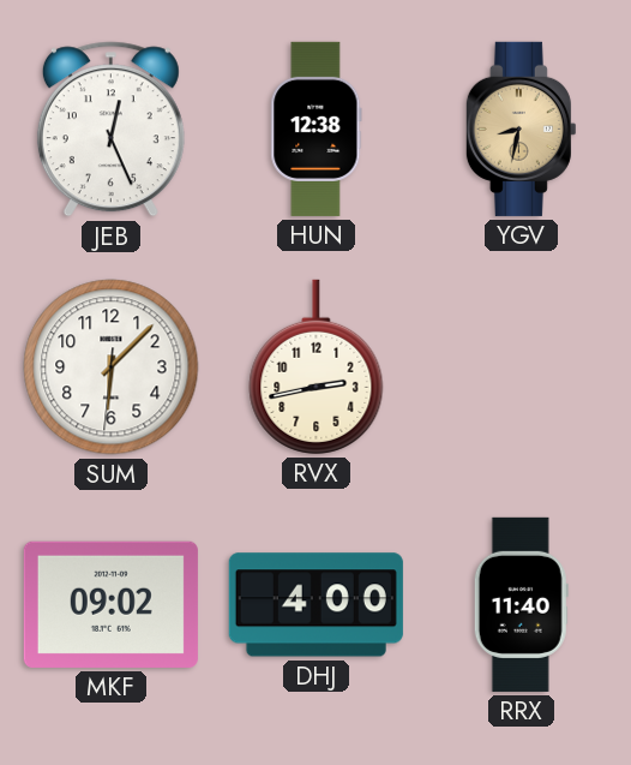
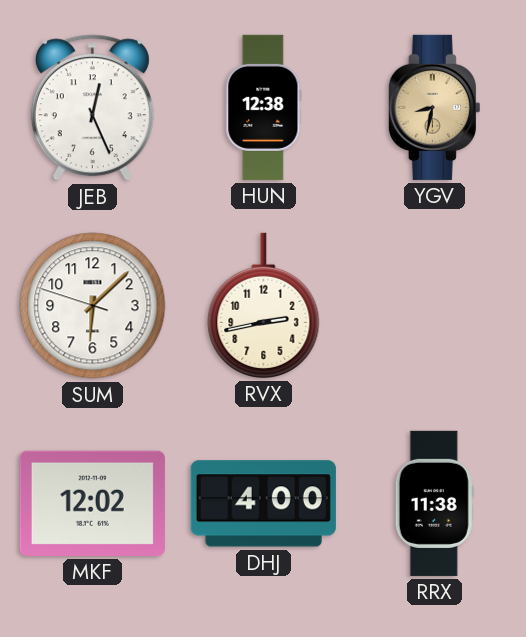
SUM: 6:07:31 -> 6:07:48
MKF: 09:02 -> 12:02
RRX: 11:40 -> 11:38
